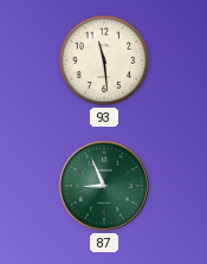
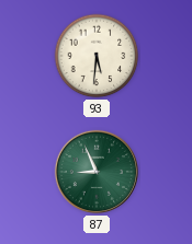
93: 11:29 -> 5:31
